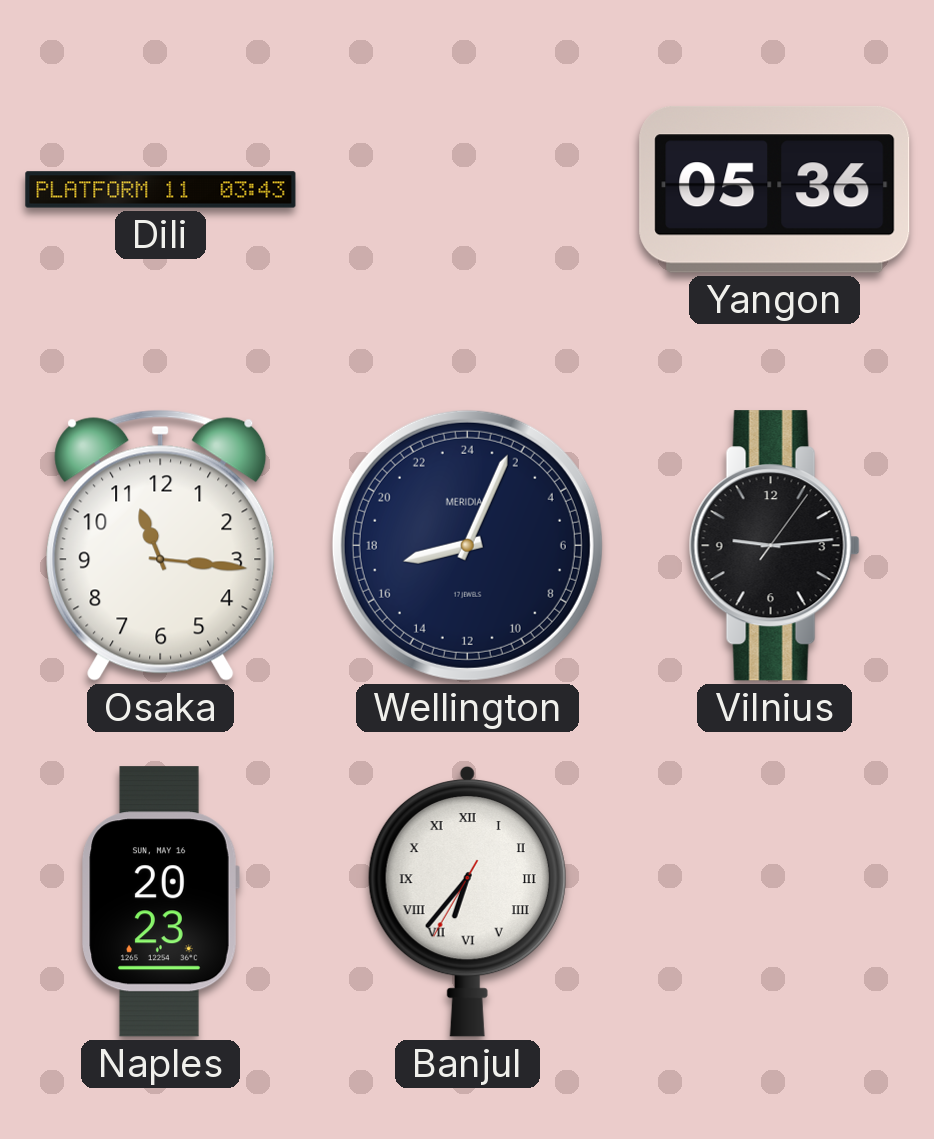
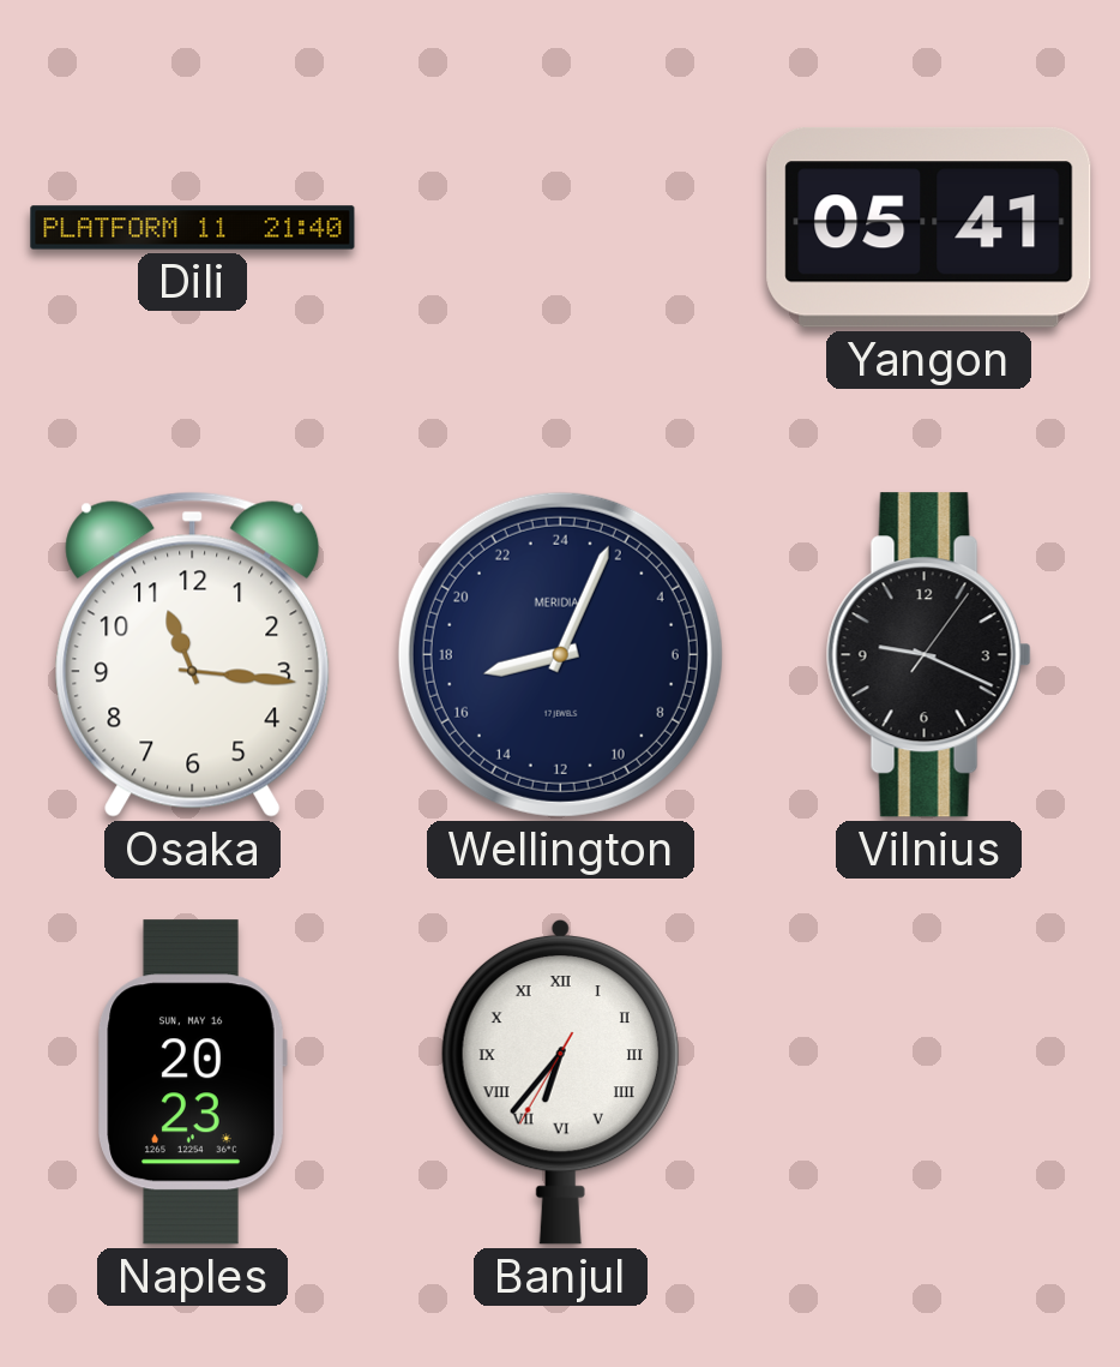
Dili: 03:43 -> 21:40
Yangon: 05:36 -> 05:41
Vilnius: 9:14 -> 9:19
